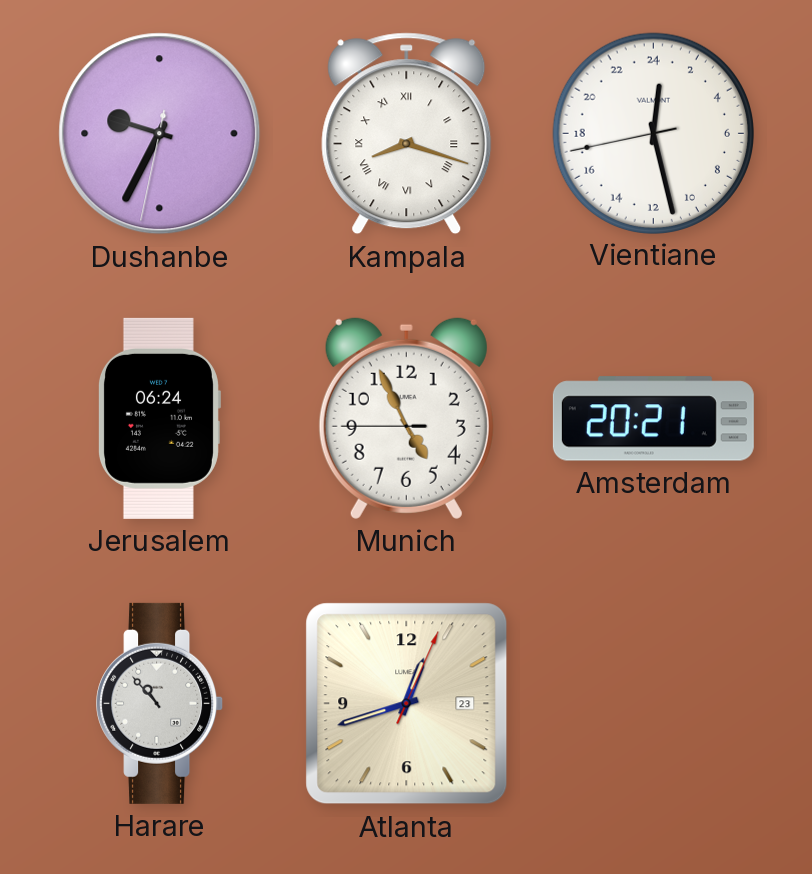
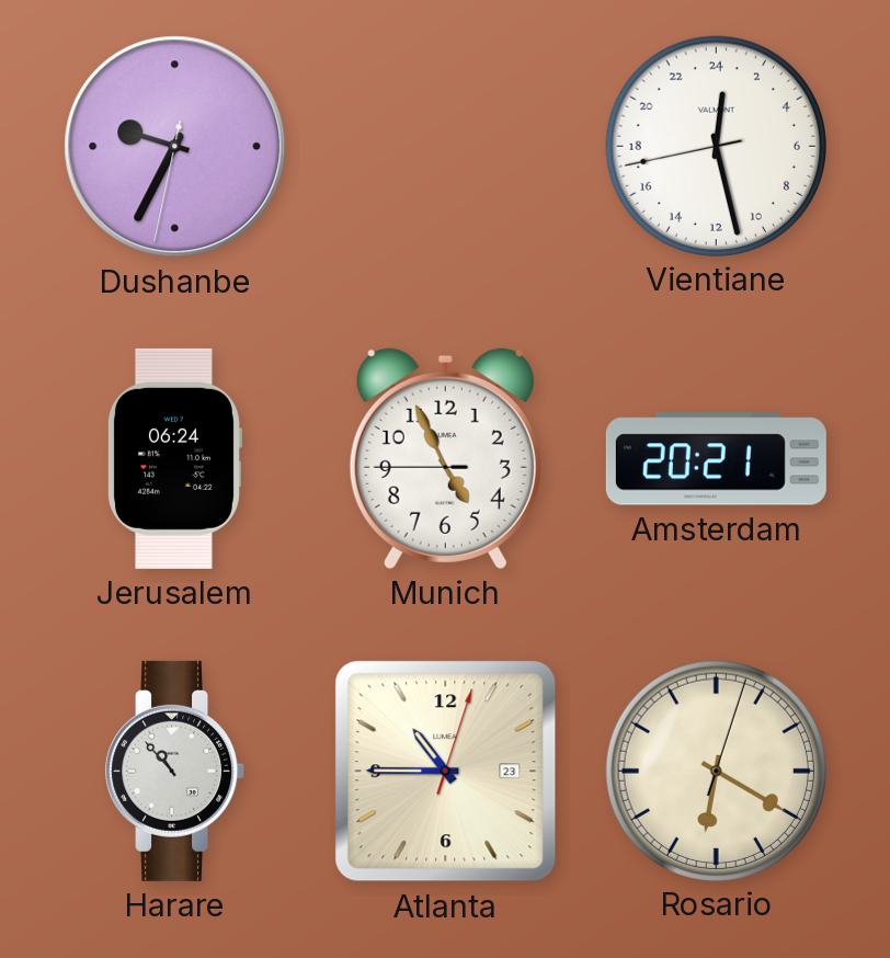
Kampala: 8:18 -> none
Atlanta: 12:42 -> 10:45
Rosario: none -> 6:20
